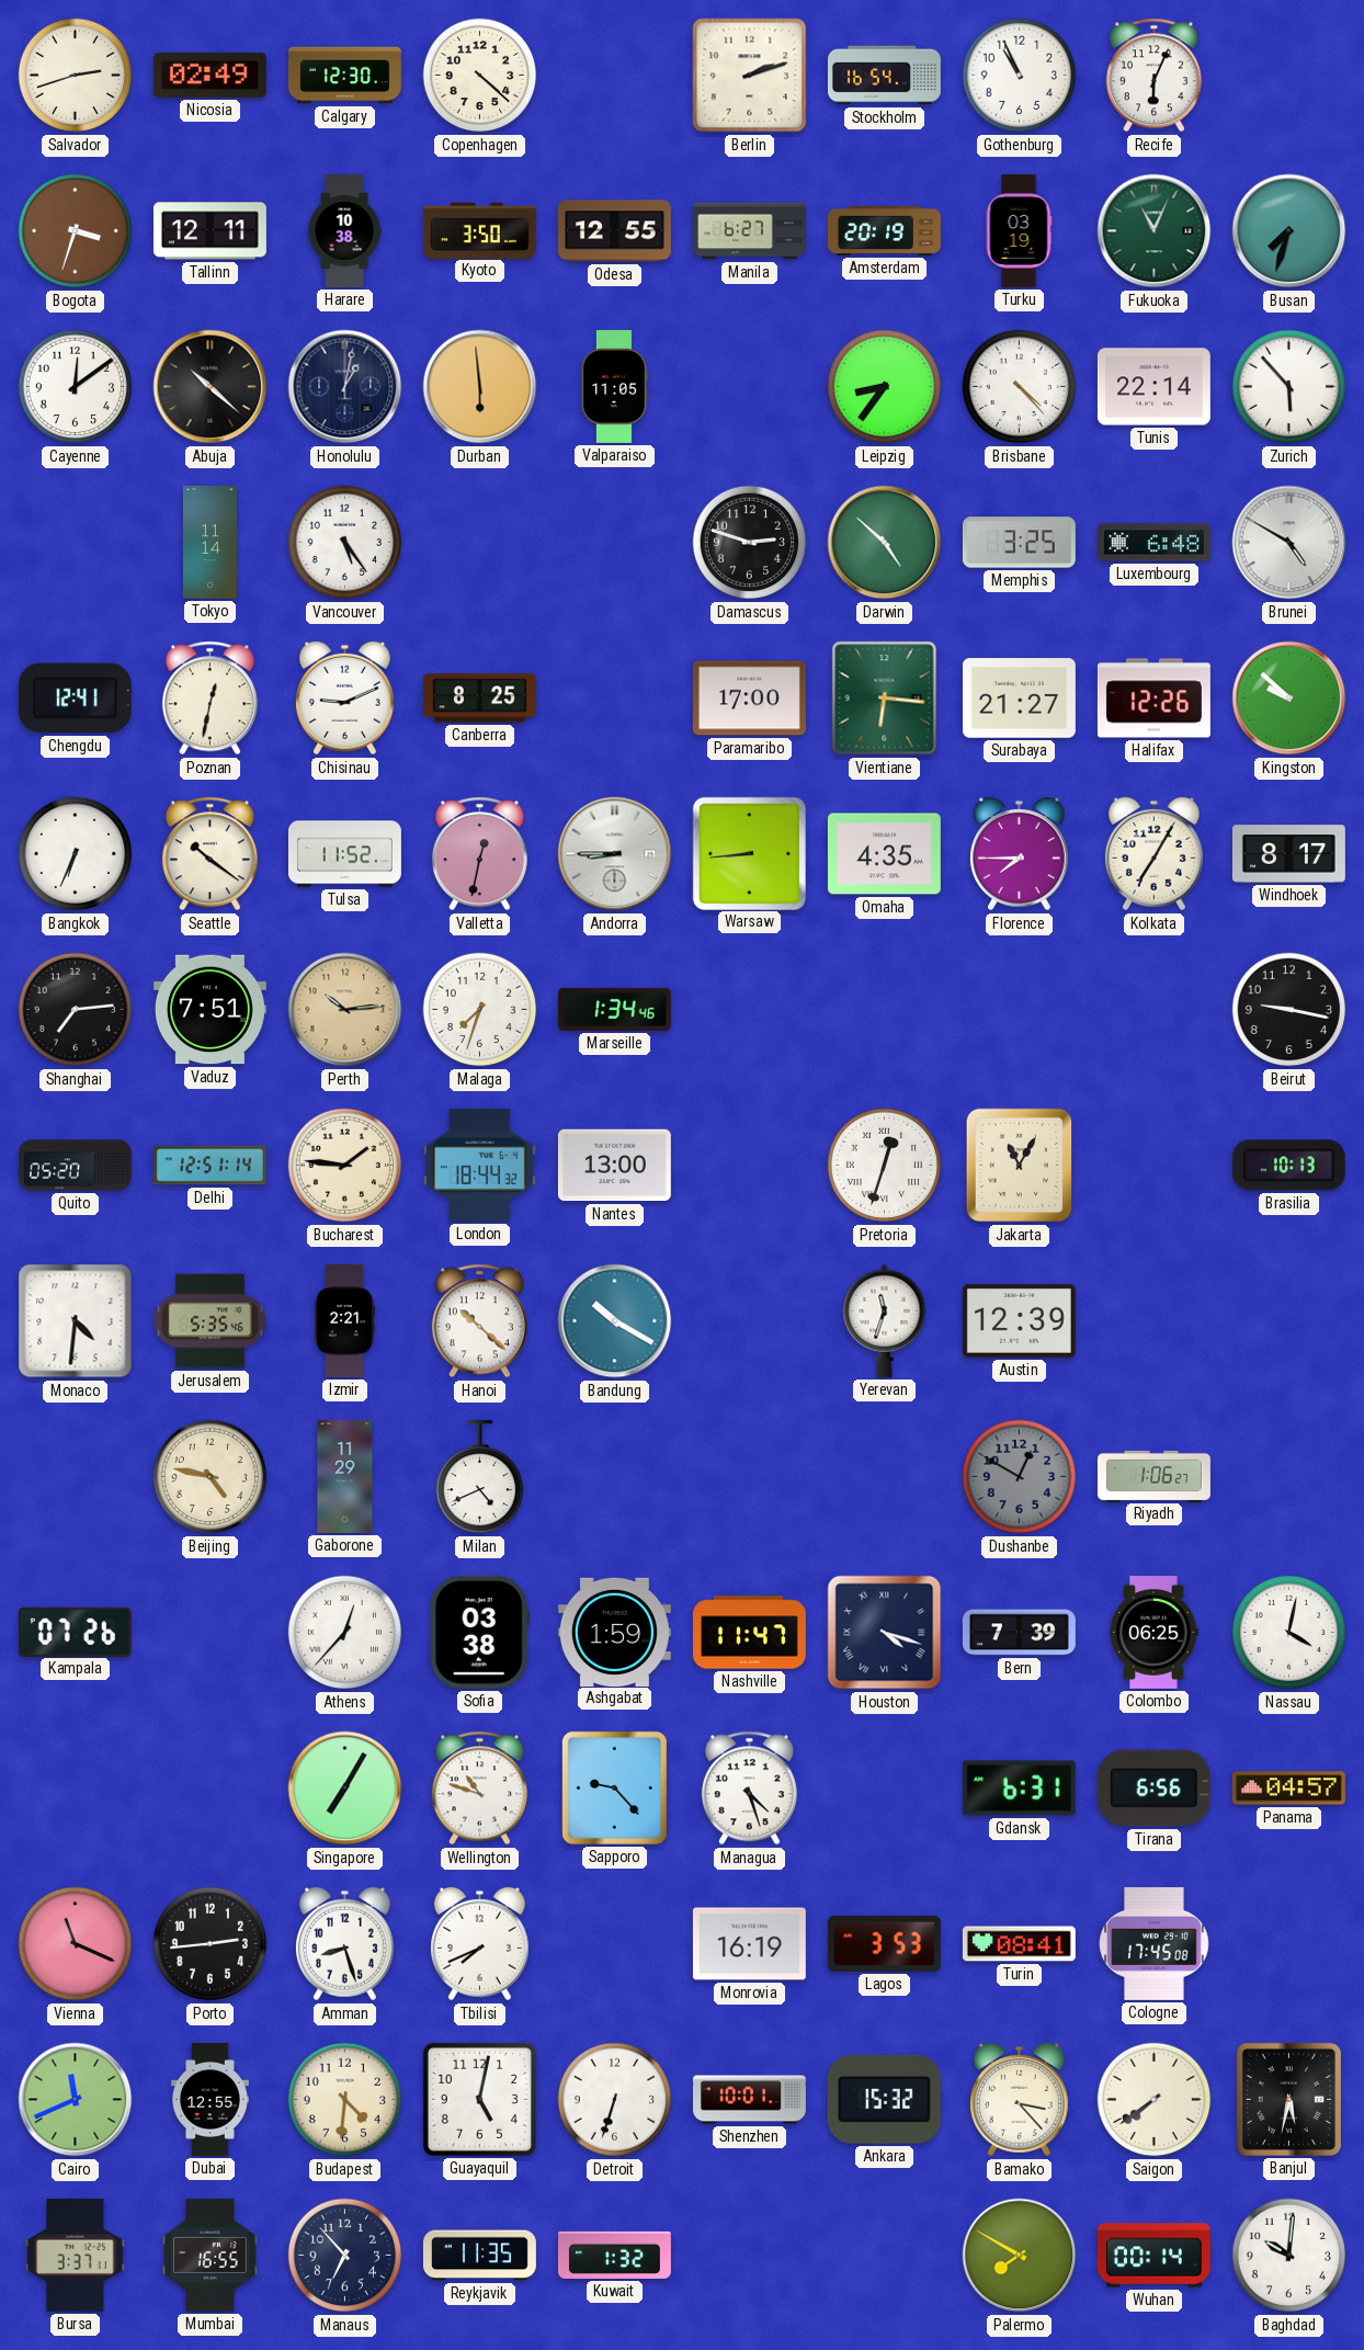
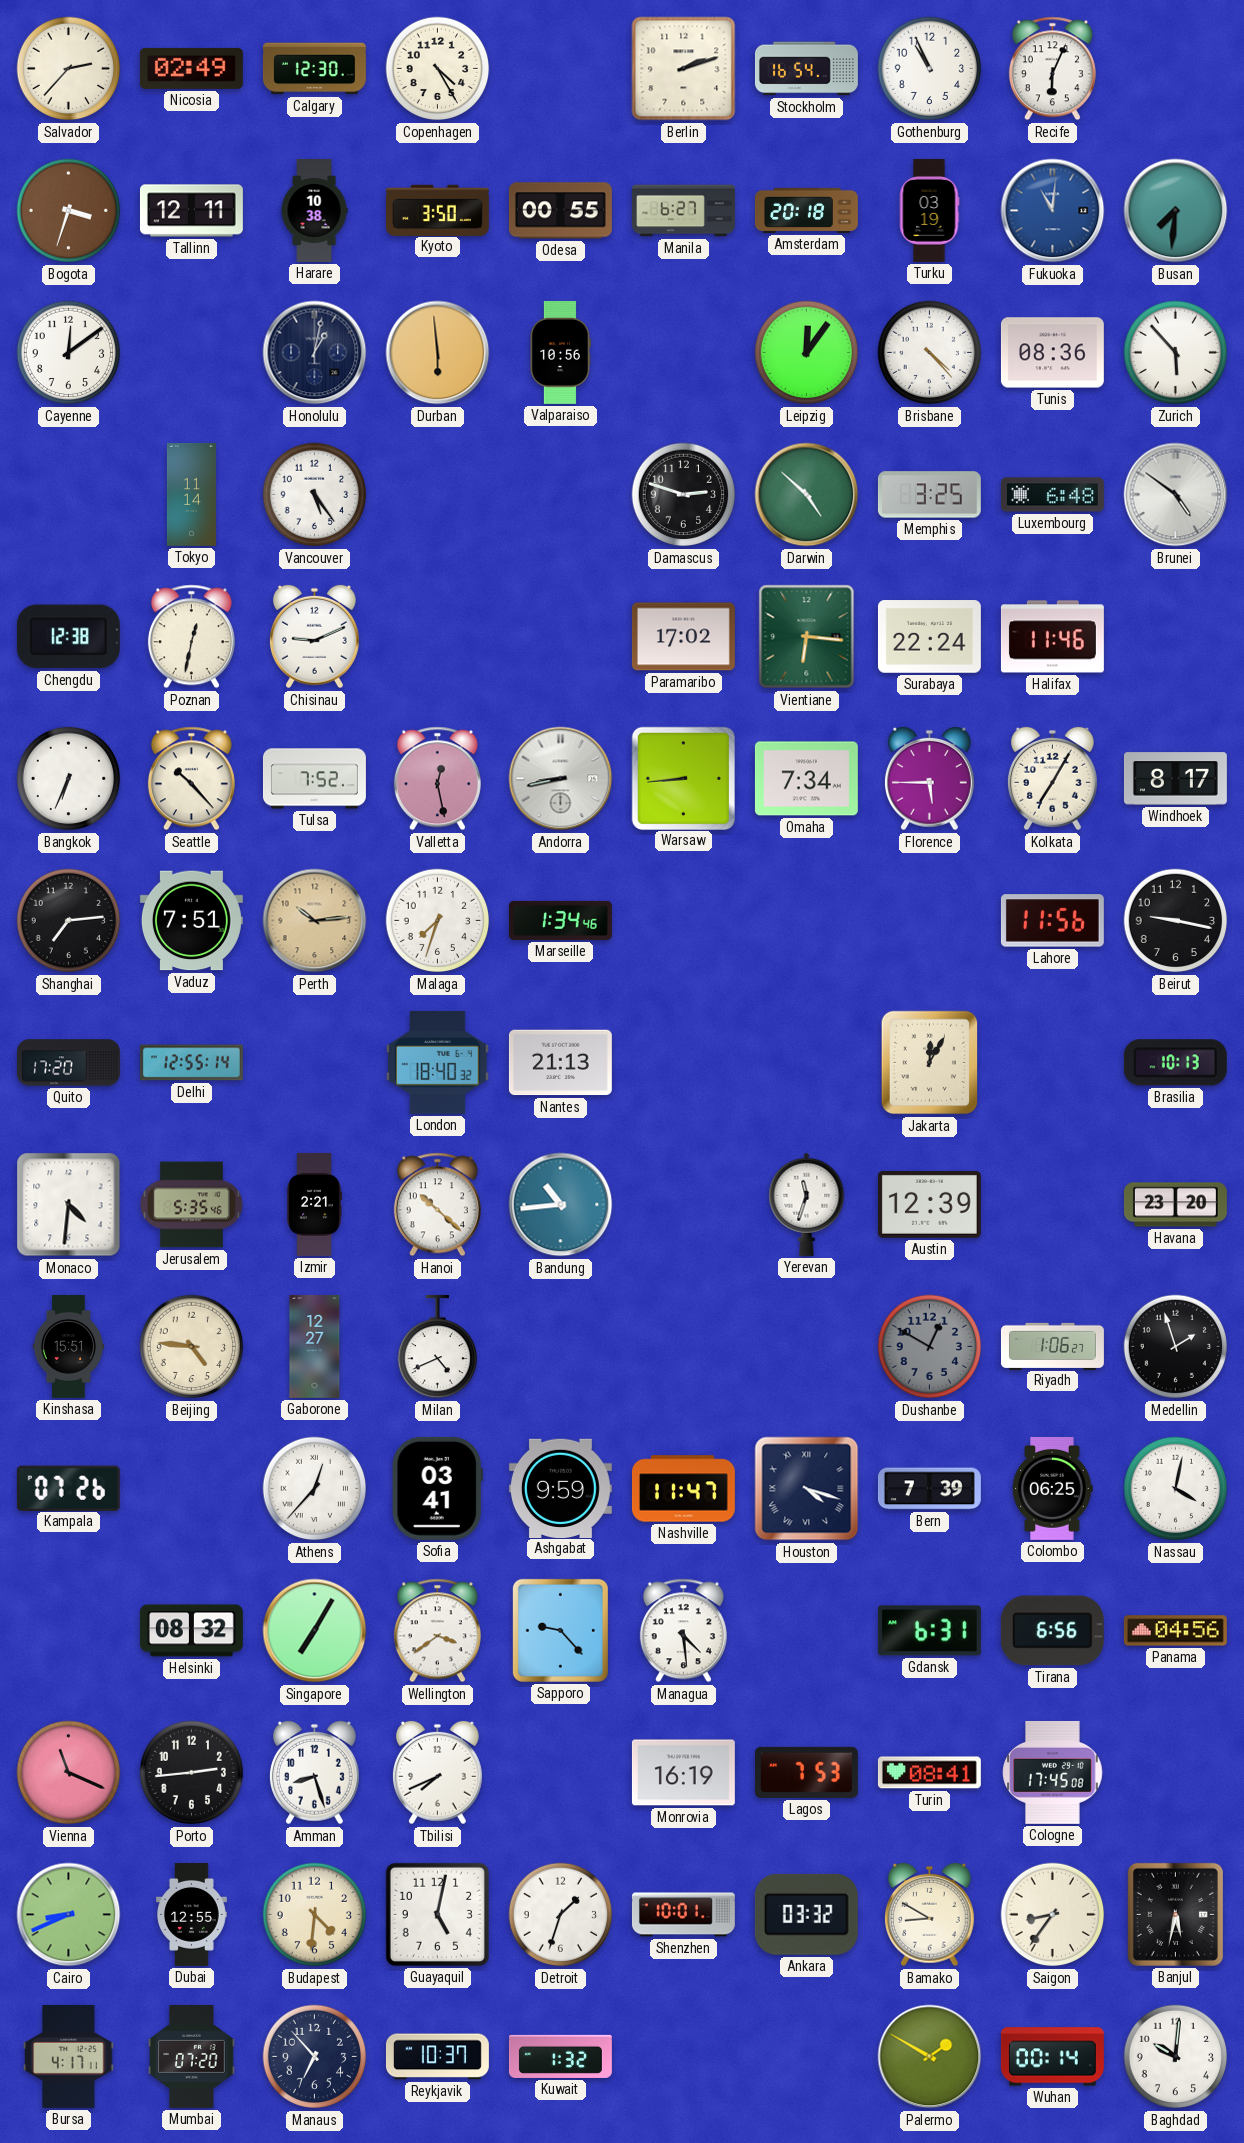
Salvador: 2:42 -> 2:37
Copenhagen: 4:22 -> 4:25
Odesa: 12:55 -> 00:55
Amsterdam: 20:19 -> 20:18
Fukuoka: 11:04 -> 11:01
Fukuoka dial: green -> blue
Busan: 7:33 -> 7:31
Abuja: 10:22 -> none
Valparaiso: 11:05 -> 10:56
Leipzig: 8:36 -> 12:06
Tunis: 22:14 -> 08:36
Brunei: 4:50 -> 4:51
Chengdu: 12:41 -> 12:38
Canberra: 8:25 -> none
Paramaribo: 17:00 -> 17:02
Surabaya: 21:27 -> 22:24
Halifax: 12:26 -> 11:46
Kingston: 9:52 -> none
Seattle: 10:21 -> 10:23
Tulsa: 11:52 -> 7:52
Valletta: 12:32 -> 12:28
Andorra: 8:45 -> 8:43
Omaha: 4:35 -> 7:34
Florence: 7:45 -> 5:45
Lahore: none -> 11:56
Quito: 05:20 -> 17:20
Delhi: 12:51 -> 12:55
Bucharest: 1:46 -> none
London: 18:44 -> 18:40
Nantes: 13:00 -> 21:13
Pretoria: 12:33 -> none
Jakarta: 11:05 -> 12:05
Bandung: 10:20 -> 10:44
Havana: none -> 23:20
Kinshasa: none -> 15:51
Beijing: 4:47 -> 4:46
Gaborone: 11:29 -> 12:27
Medellin: none -> 1:57
Sofia: 03:38 -> 03:41
Ashgabat: 1:59 -> 9:59
Helsinki: none -> 08:32
Wellington: 10:48 -> 3:39
Managua: 4:27 -> 4:29
Panama: 04:57 -> 04:56
Lagos: 3:53 -> 7:53
Cairo: 11:41 -> 8:41
Detroit: 6:33 -> 1:33
Ankara: 15:32 -> 03:32
Bamako: 3:23 -> 8:50
Saigon: 7:39 -> 8:36
Bursa: 3:37 -> 4:17
Mumbai: 16:55 -> 07:20
Reykjavik: 11:35 -> 10:37
Palermo: 7:50 -> 1:50
